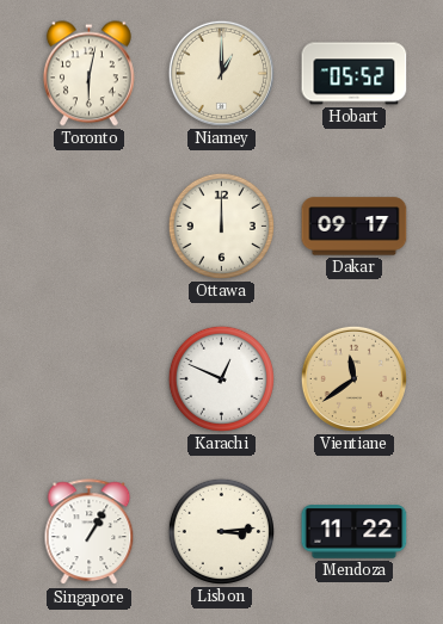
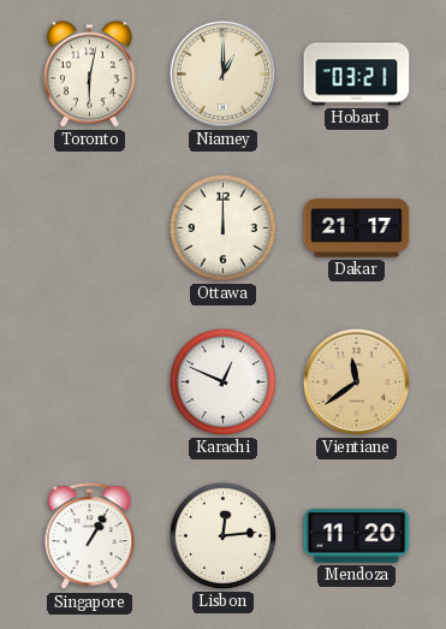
Hobart: 05:52 -> 03:21
Dakar: 09:17 -> 21:17
Lisbon: 3:14 -> 12:14
Mendoza: 11:22 -> 11:20
